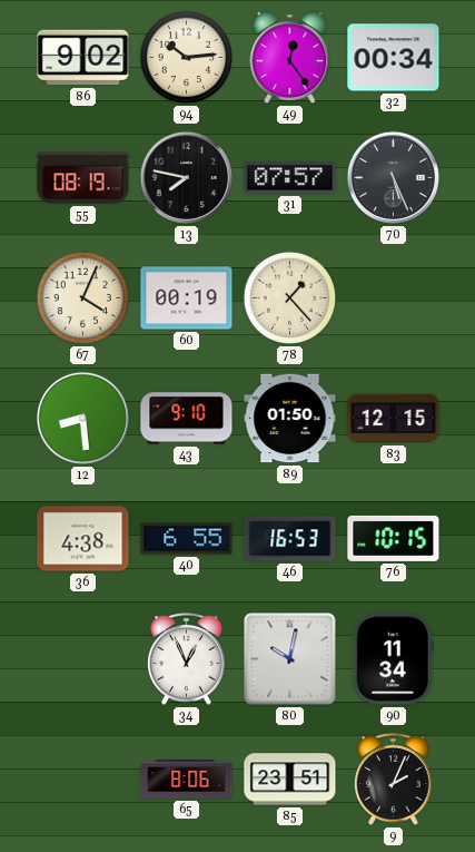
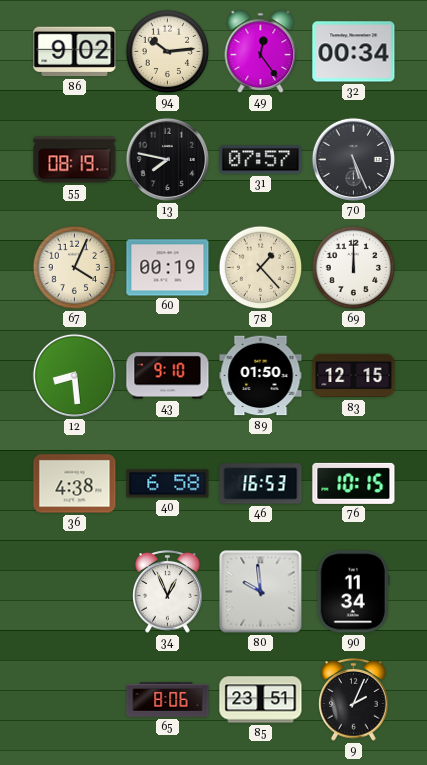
69: none -> 12:00
40: 6:55 -> 6:58
80: 10:02 -> 9:59
